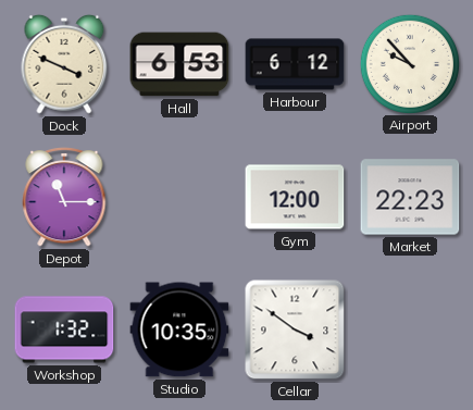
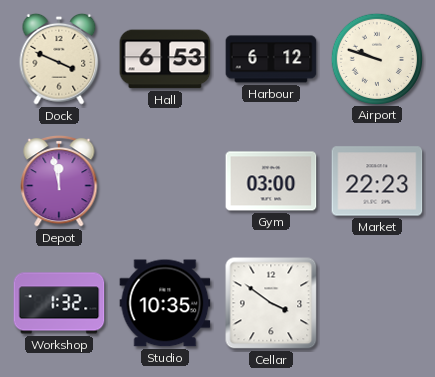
Airport: 9:53 -> 9:48
Depot: 11:15 -> 11:58
Gym: 12:00 -> 03:00
